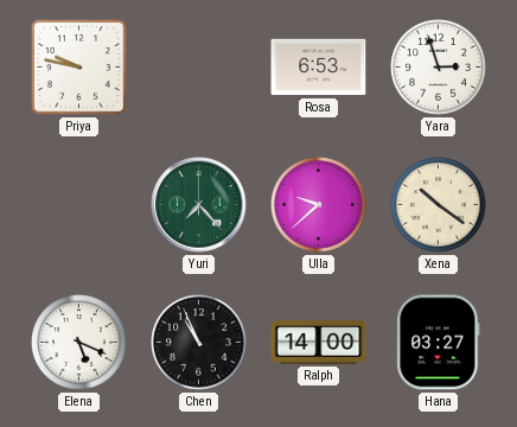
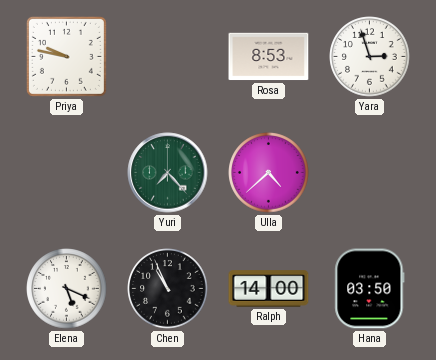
Rosa: 6:53 -> 8:53
Ulla: 9:38 -> 4:38
Xena: 10:21 -> none
Hana: 03:27 -> 03:50
